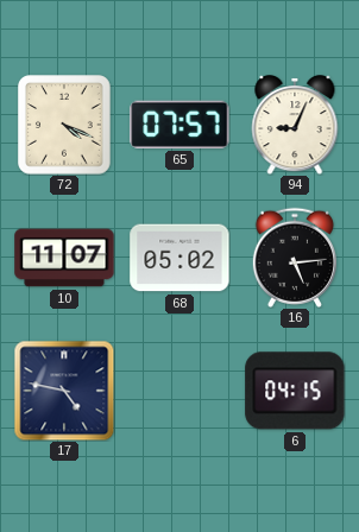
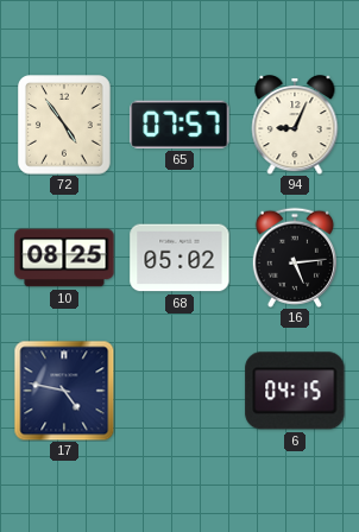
72: 4:19 -> 4:54
10: 11:07 -> 08:25
